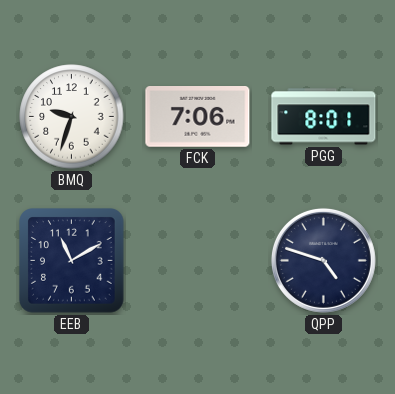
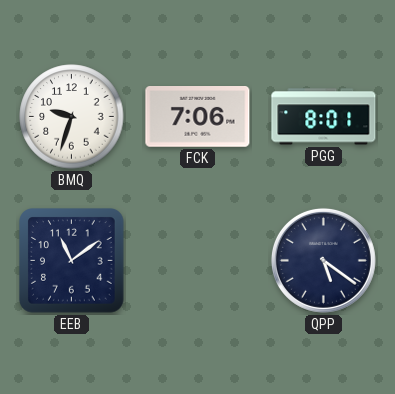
EEB: 11:10 -> 11:09
QPP: 4:48 -> 5:21
